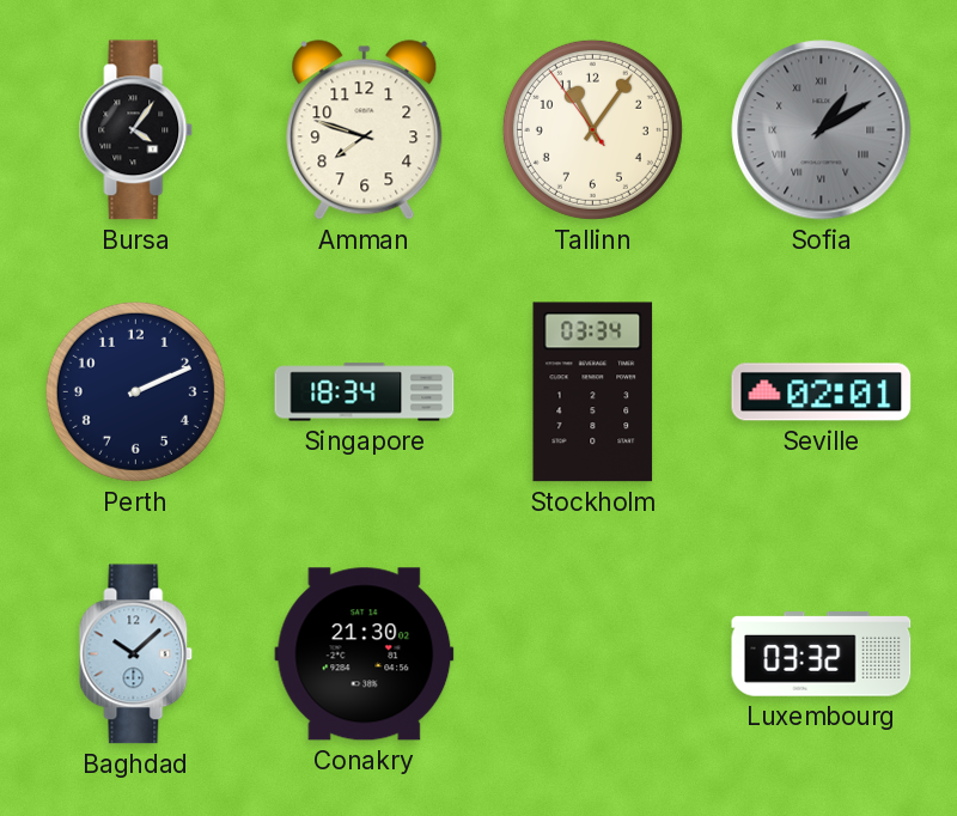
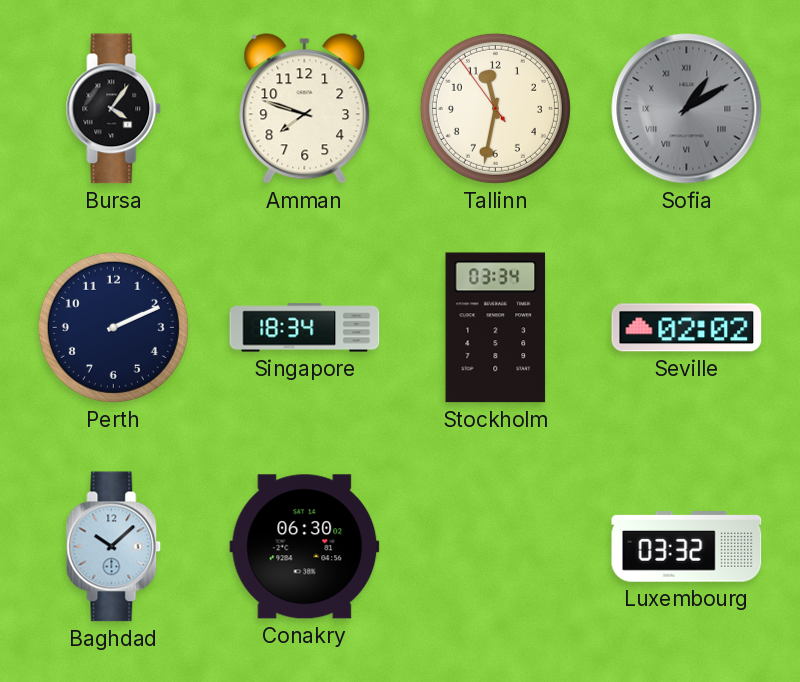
Tallinn: 11:05 -> 11:31
Seville: 02:01 -> 02:02
Conakry: 21:30 -> 06:30
